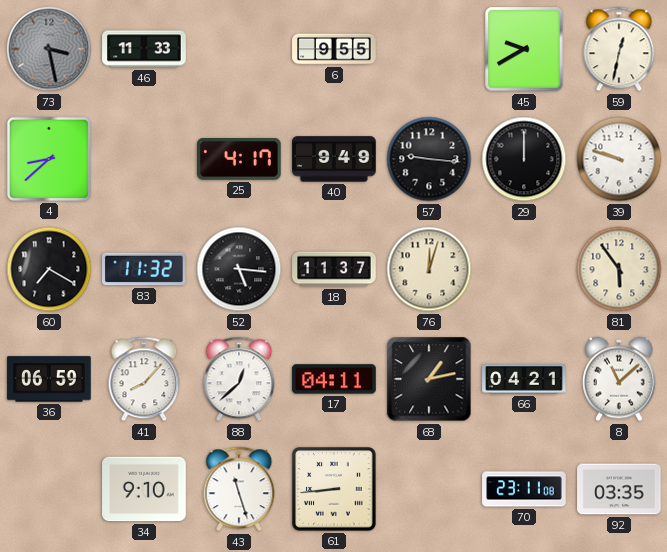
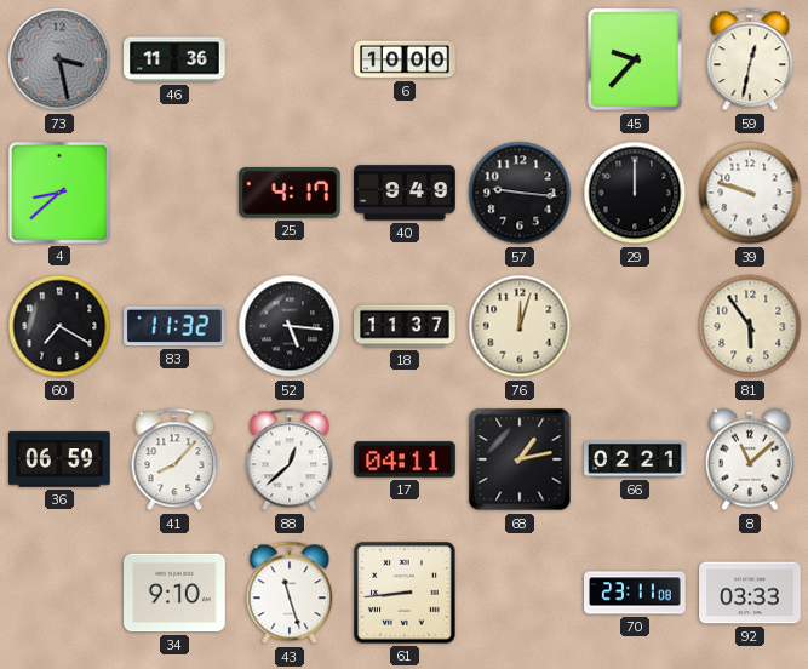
46: 11:33 -> 11:36
6: 9:55 -> 10:00
45: 9:40 -> 9:37
66: 04:21 -> 02:21
92: 03:35 -> 03:33
